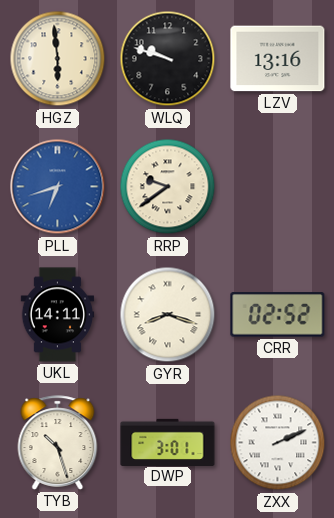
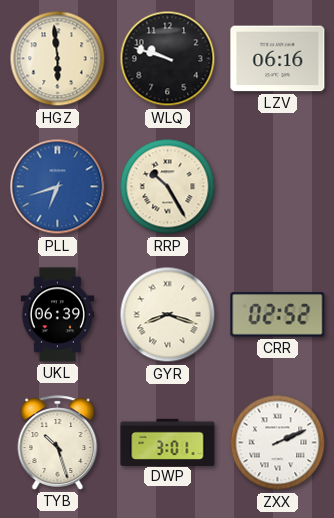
LZV: 13:16 -> 06:16
RRP: 9:39 -> 10:25
UKL: 14:11 -> 06:39
